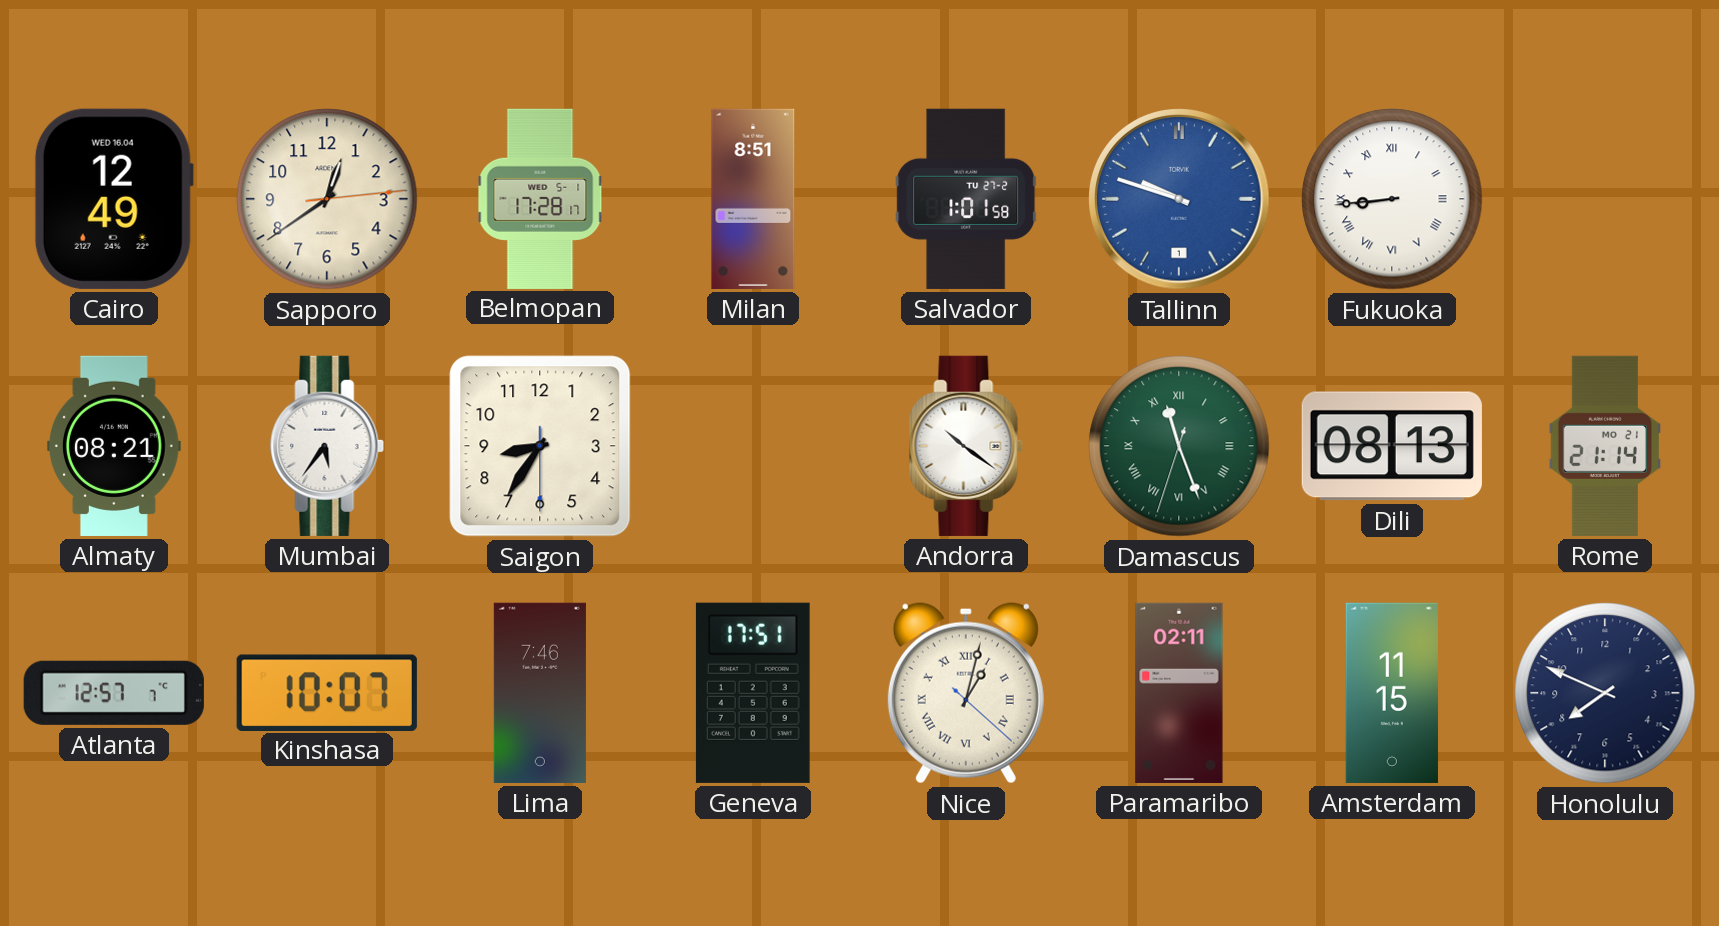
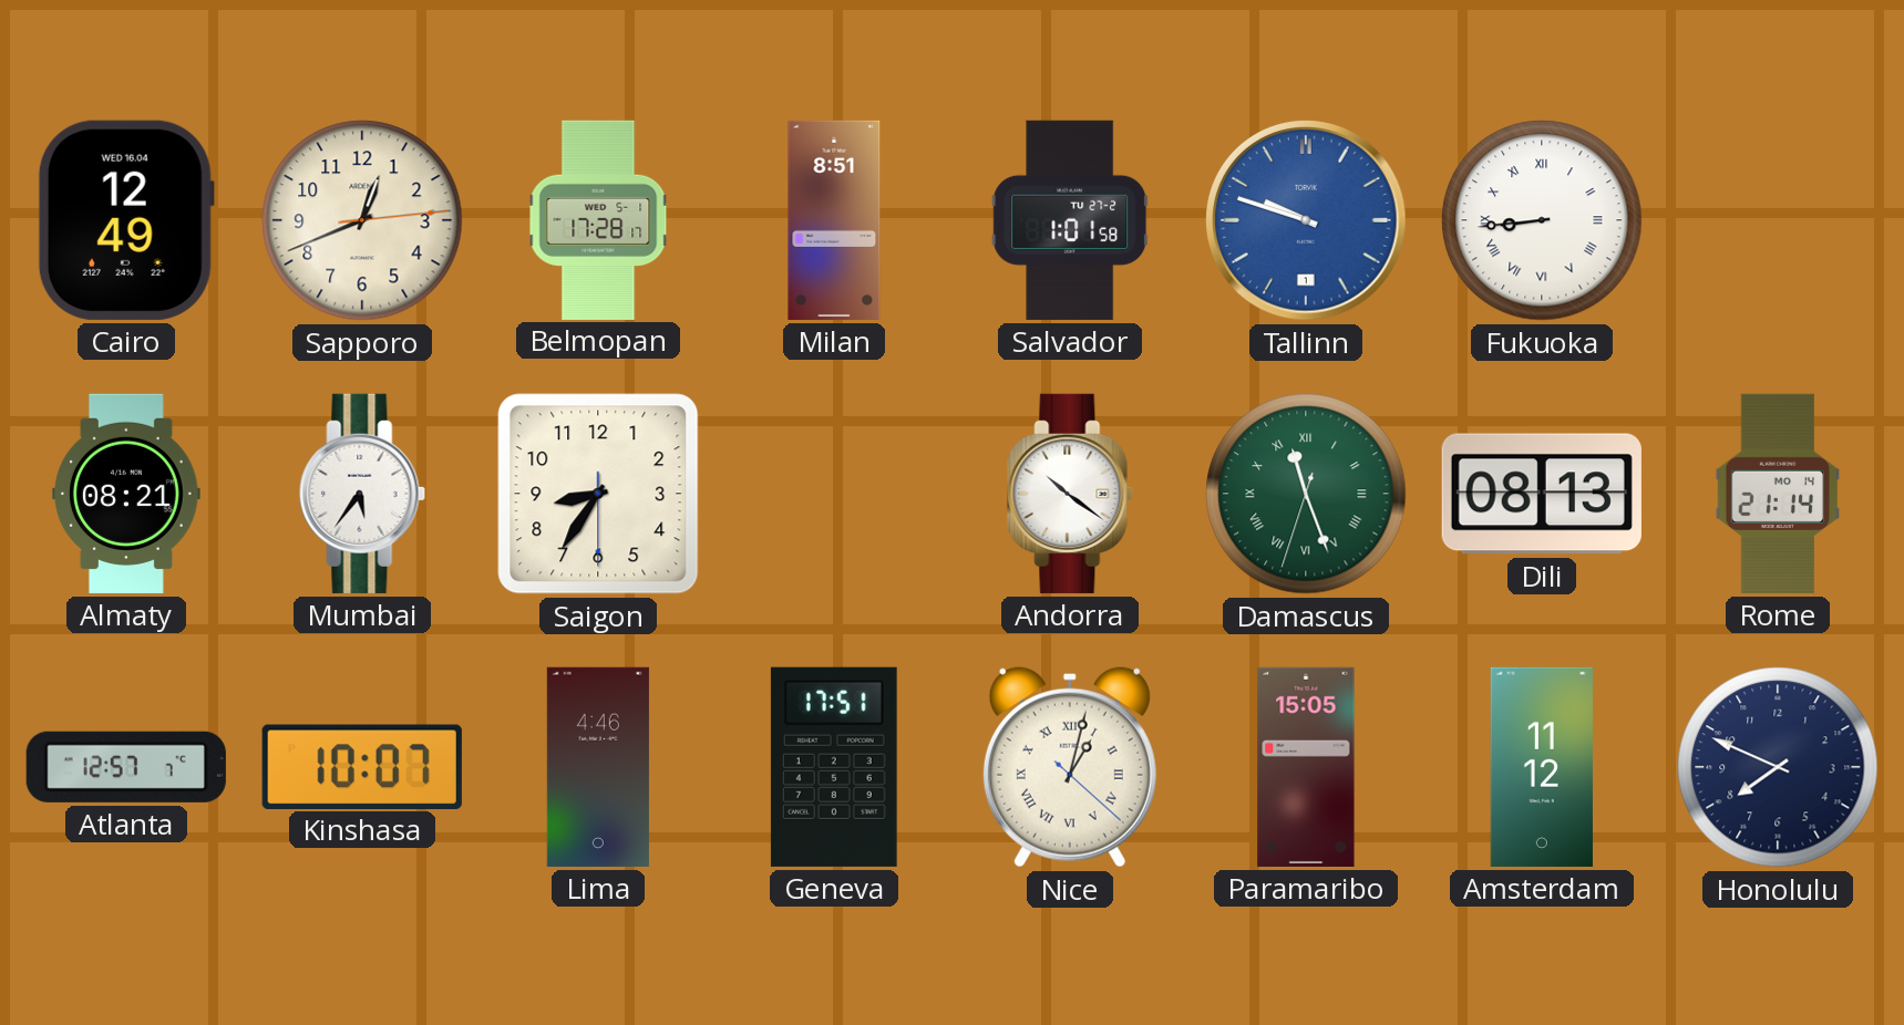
Sapporo: 12:39 -> 12:41
Rome date: MO 21 -> MO 14
Lima: 7:46 -> 4:46
Paramaribo: 02:11 -> 15:05
Amsterdam: 11:15 -> 11:12
